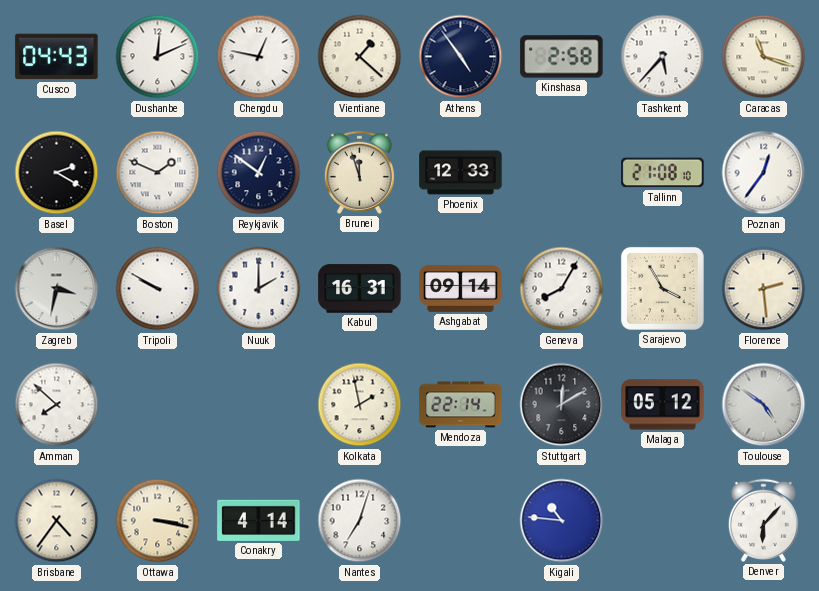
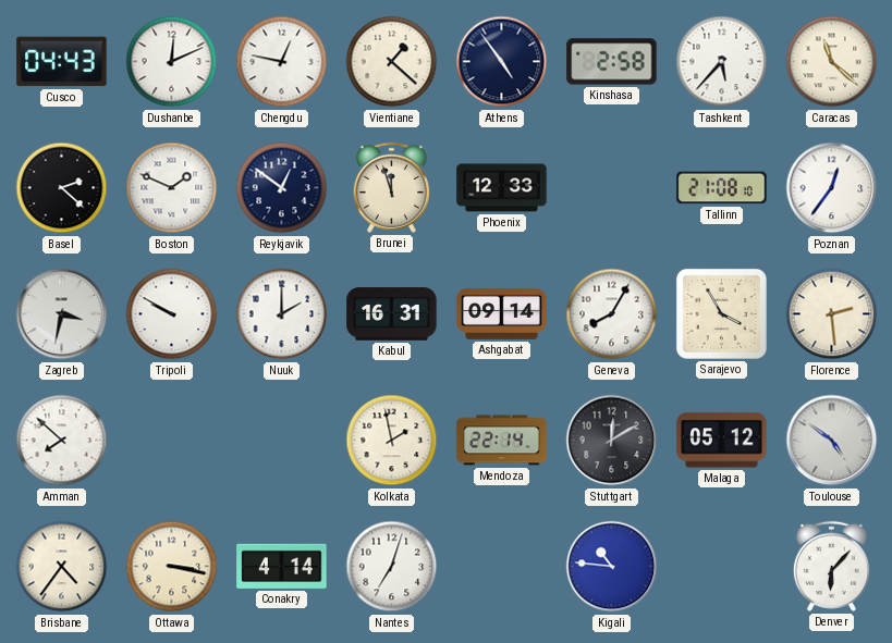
Caracas: 11:18 -> 11:22
Basel: 2:20 -> 2:22
